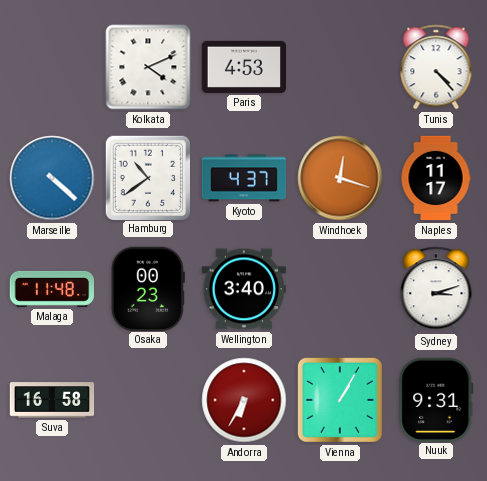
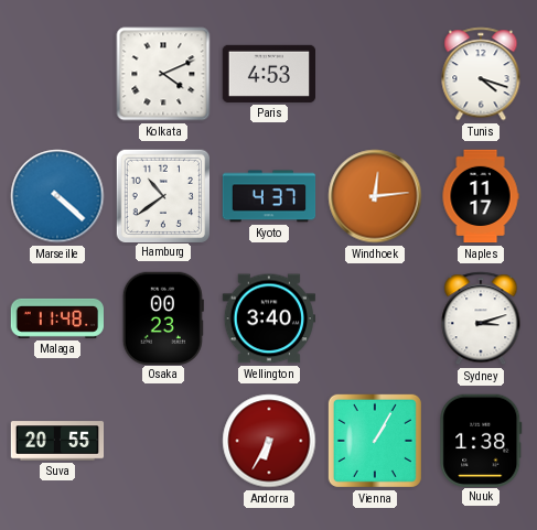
Tunis: 4:23 -> 4:18
Windhoek: 12:18 -> 12:14
Suva: 16:58 -> 20:55
Nuuk: 9:31 -> 1:38
